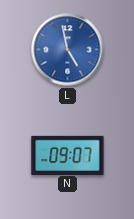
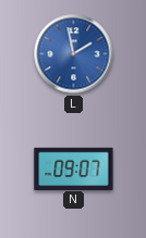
L: 4:58 -> 1:58
